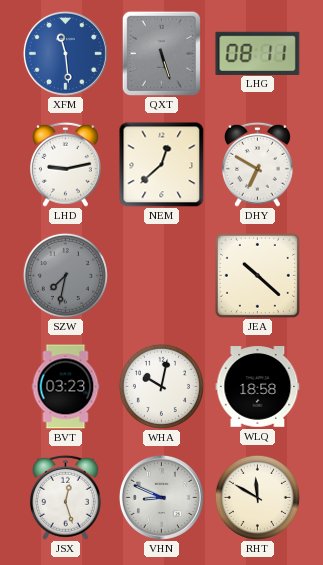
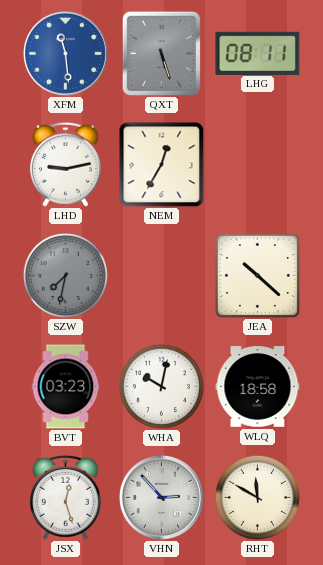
NEM: 12:38 -> 12:35
DHY: 6:50 -> none
VHN: 8:49 -> 2:53
